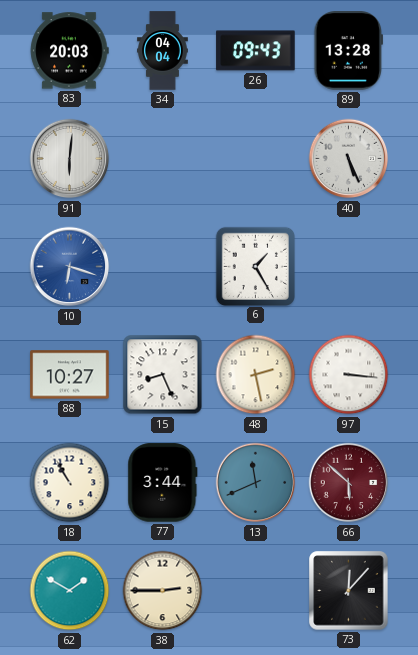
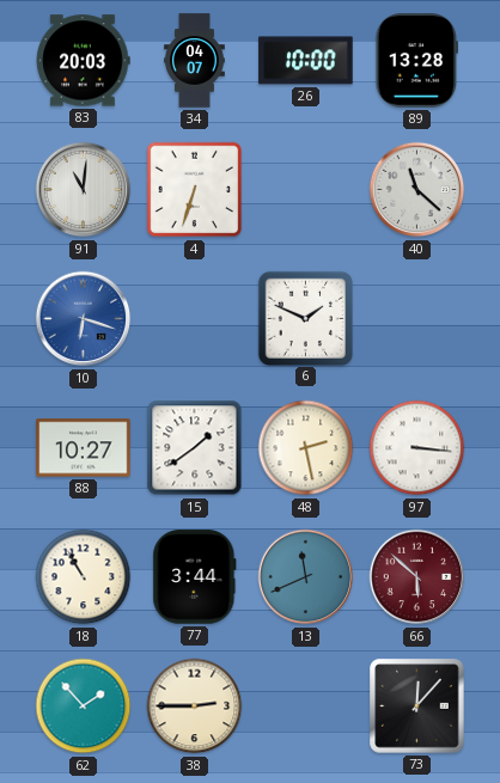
34: 04:04 -> 04:07
26: 09:43 -> 10:00
91: 6:01 -> 11:01
4: none -> 6:33
40: 5:26 -> 11:22
6: 1:25 -> 1:49
15: 8:26 -> 1:39
62: 1:50 -> 1:53
